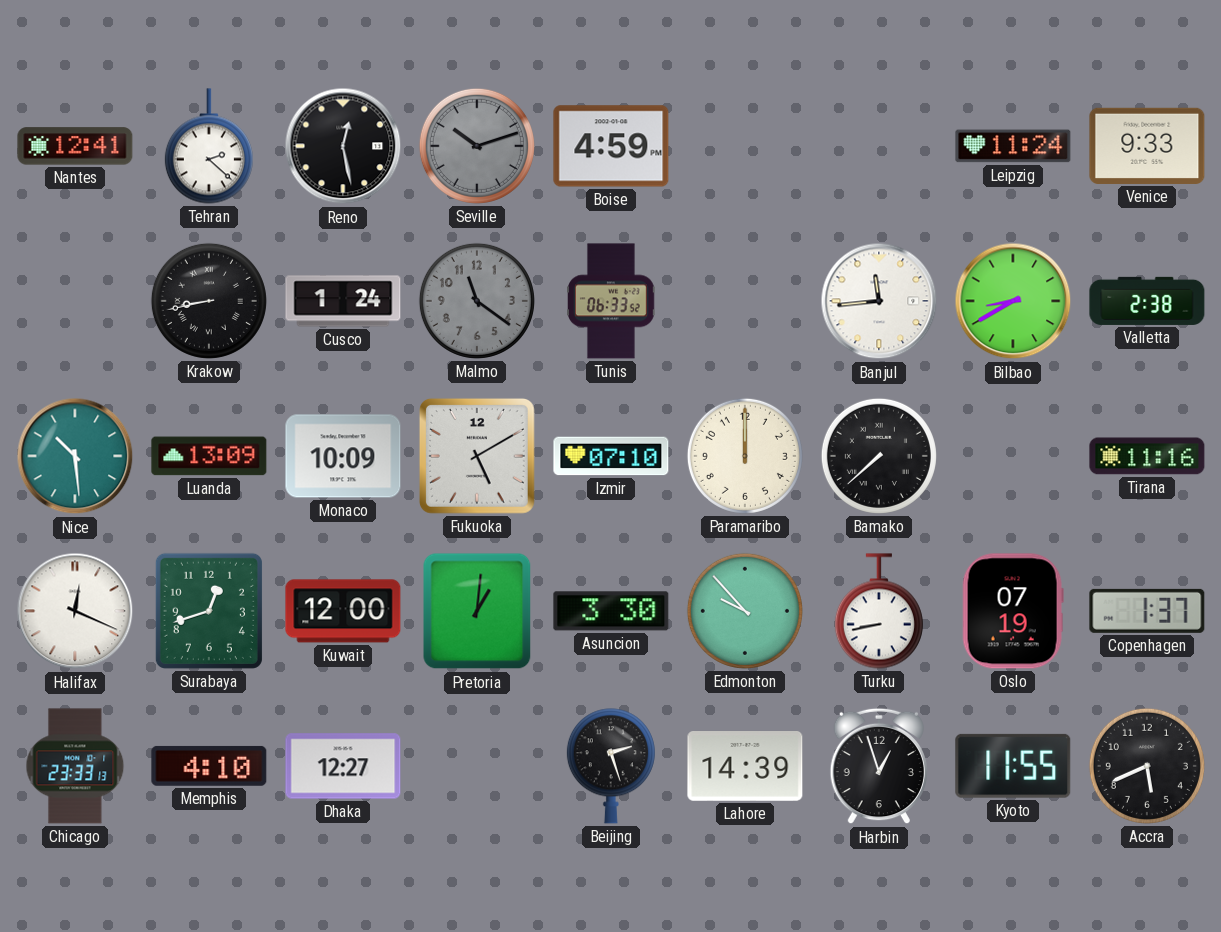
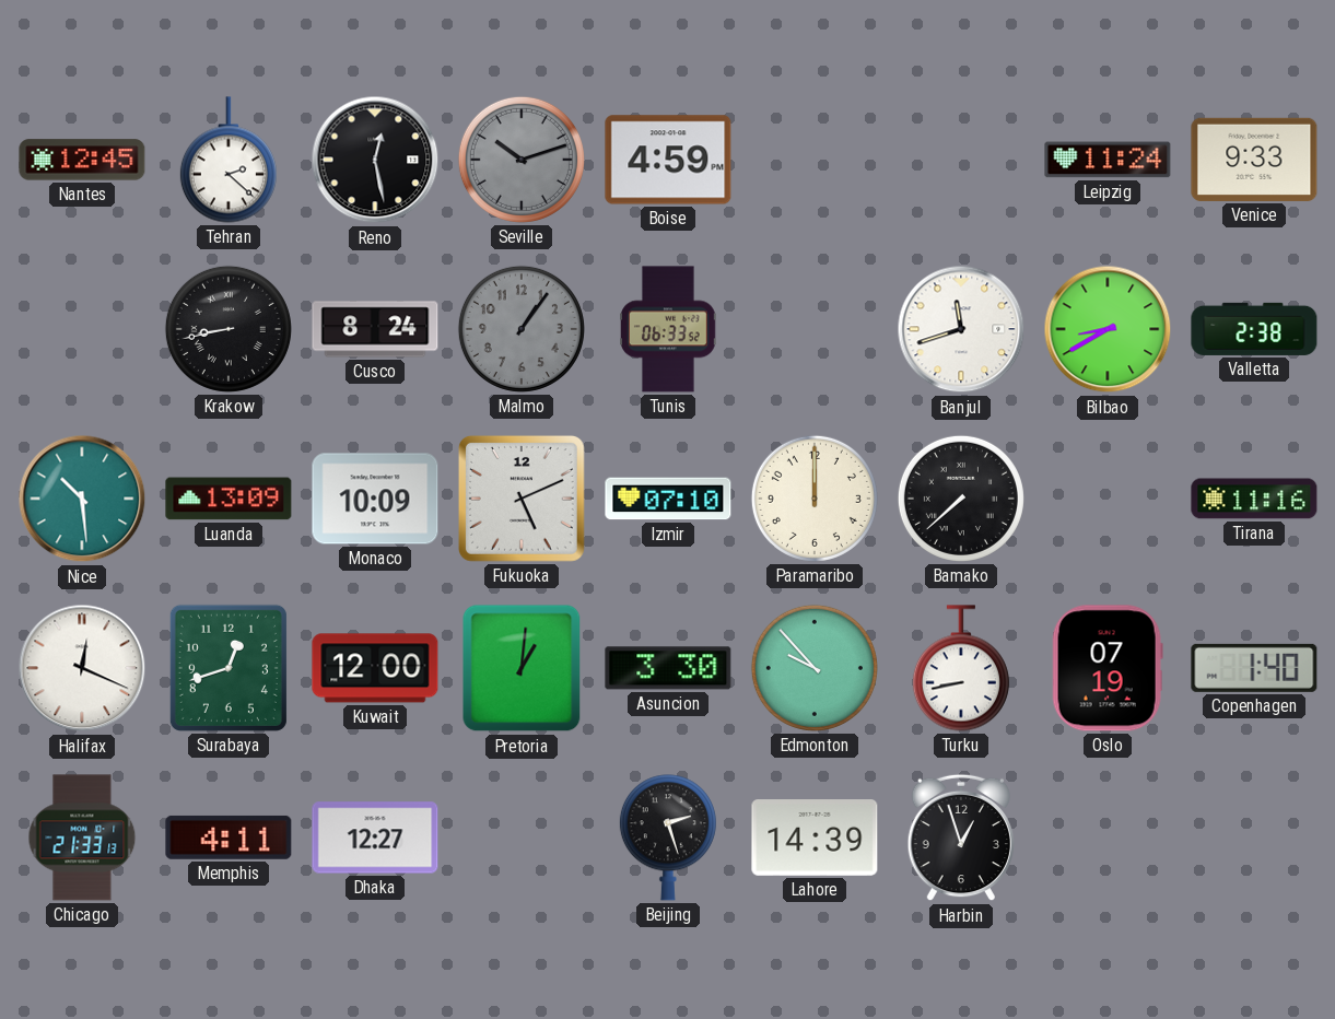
Nantes: 12:41 -> 12:45
Cusco: 1:24 -> 8:24
Malmo: 11:21 -> 1:06
Banjul: 11:44 -> 11:42
Fukuoka: 5:10 -> 5:11
Copenhagen: 1:37 -> 1:40
Chicago: 23:33 -> 21:33
Memphis: 4:10 -> 4:11
Kyoto: 11:55 -> none
Accra: 5:41 -> none
